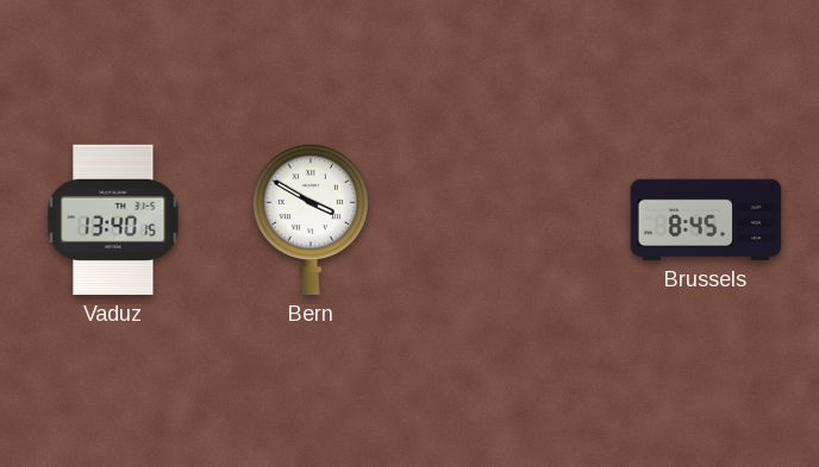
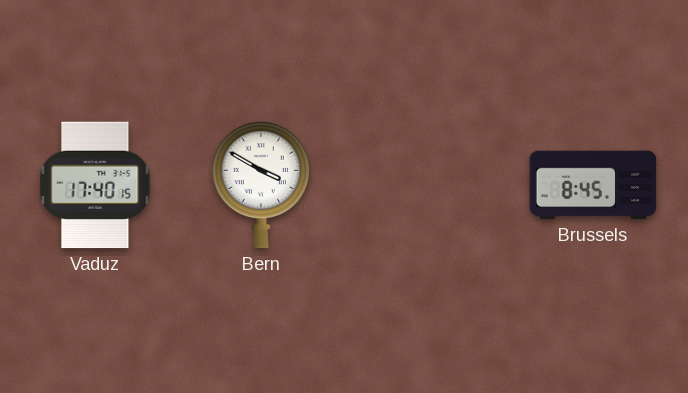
Vaduz: 13:40 -> 17:40
